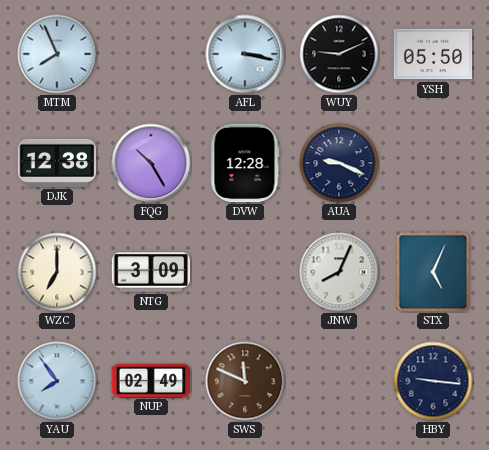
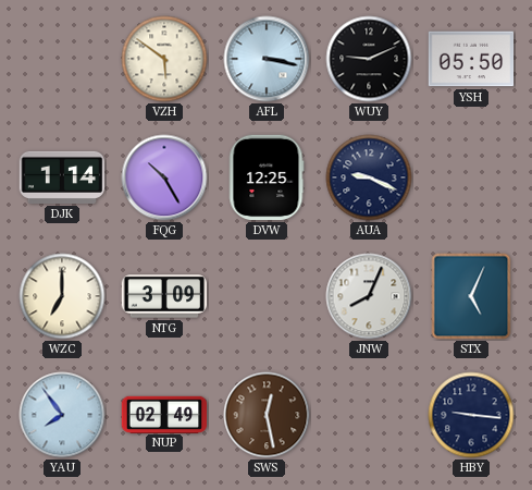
MTM: 7:56 -> none
VZH: none -> 5:51
DJK: 12:38 -> 1:14
DVW: 12:28 -> 12:25
SWS: 11:49 -> 12:28
